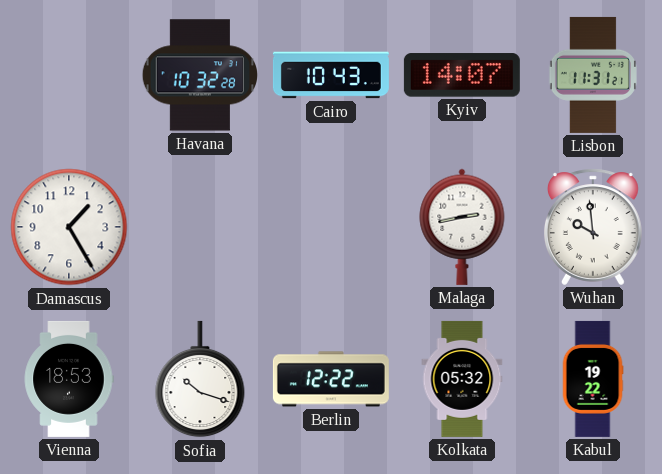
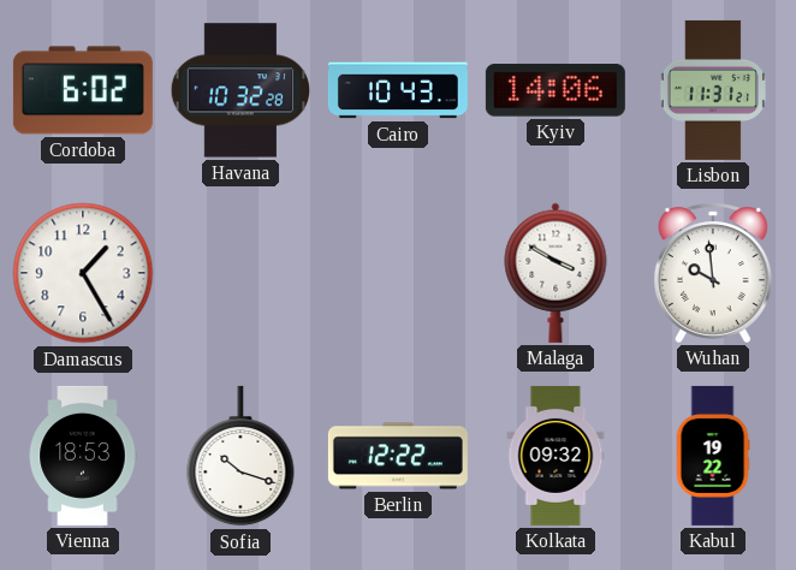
Cordoba: none -> 6:02
Kyiv: 14:07 -> 14:06
Malaga: 2:43 -> 3:50
Kolkata: 05:32 -> 09:32
